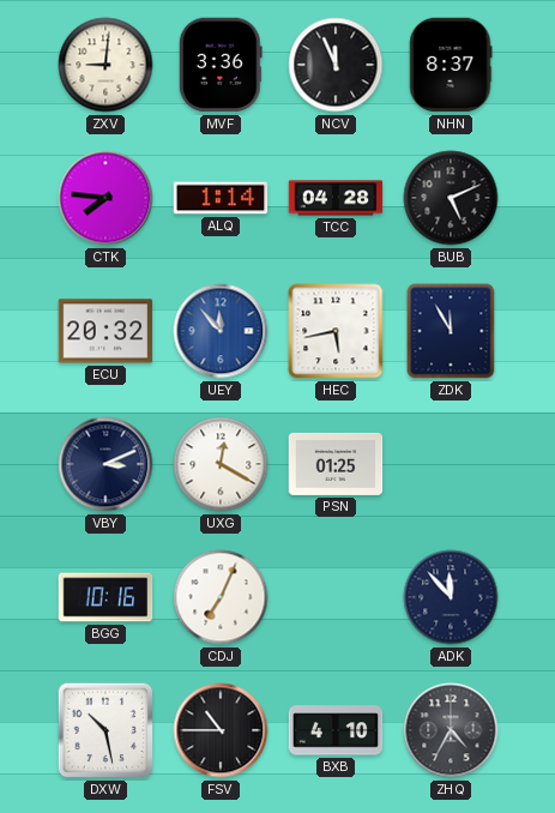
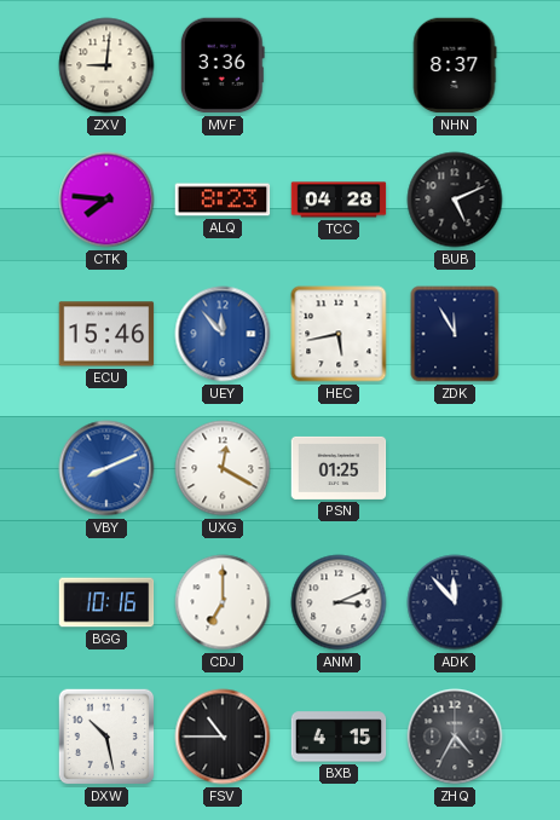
NCV: 11:56 -> none
ALQ: 1:14 -> 8:23
ECU: 20:32 -> 15:46
VBY: 3:11 -> 8:11
VBY dial: navy -> blue
CDJ: 7:04 -> 7:00
ANM: none -> 3:11
BXB: 4:10 -> 4:15
